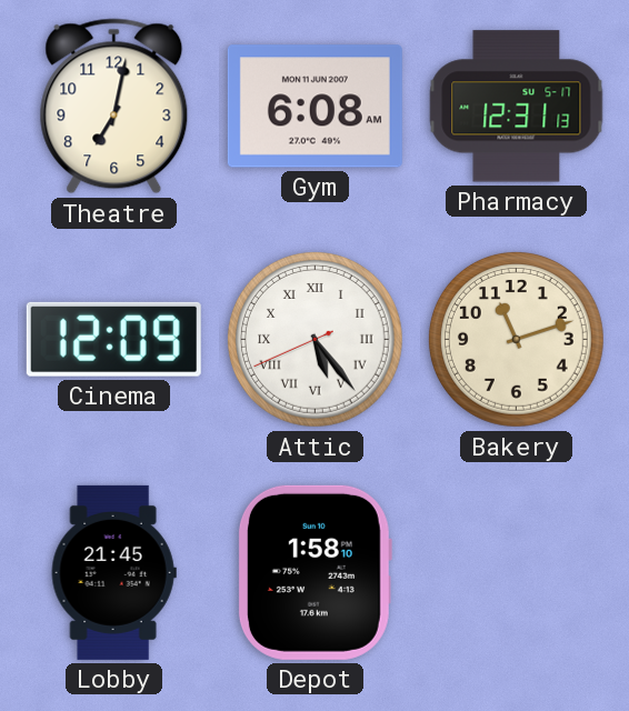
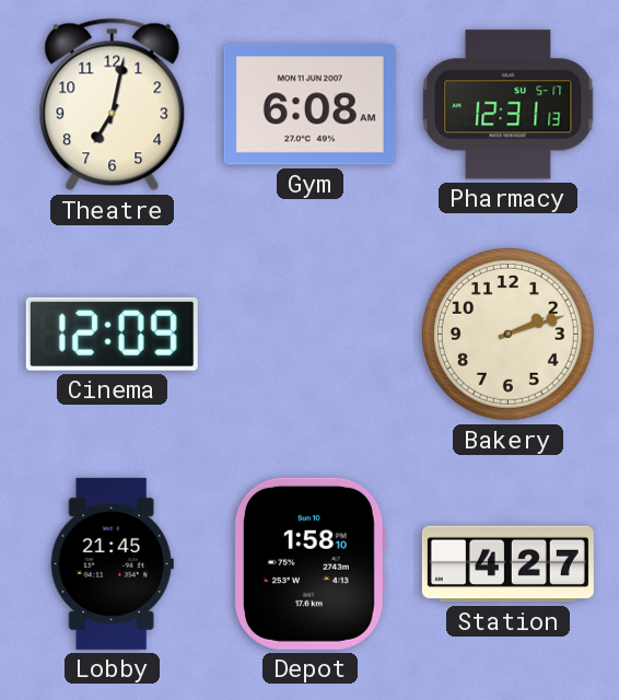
Attic: 5:23 -> none
Bakery: 11:12 -> 2:12
Station: none -> 4:27
